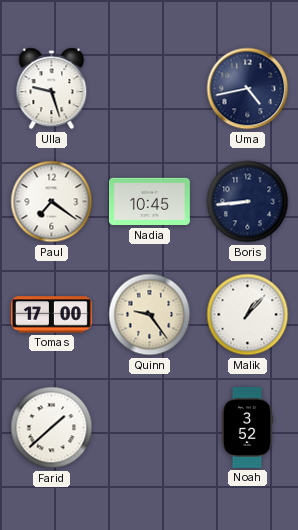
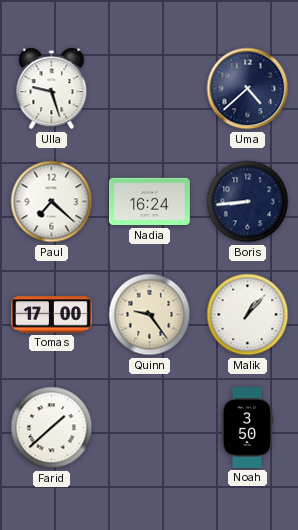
Uma: 4:43 -> 4:38
Paul: 7:21 -> 7:22
Nadia: 10:45 -> 16:24
Noah: 3:52 -> 3:50
